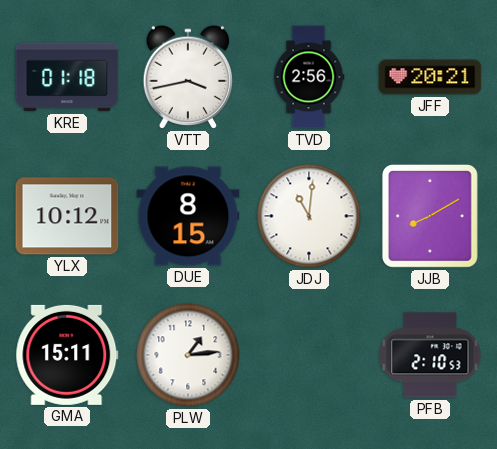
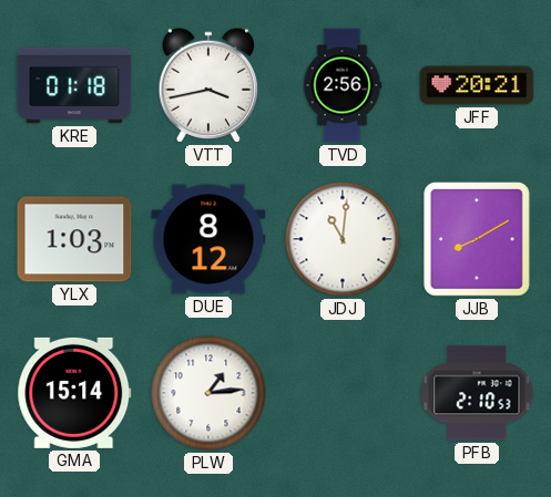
YLX: 10:12 -> 1:03
DUE: 8:15 -> 8:12
GMA: 15:11 -> 15:14
